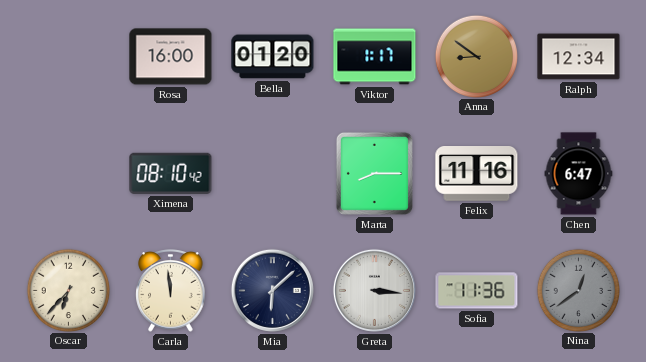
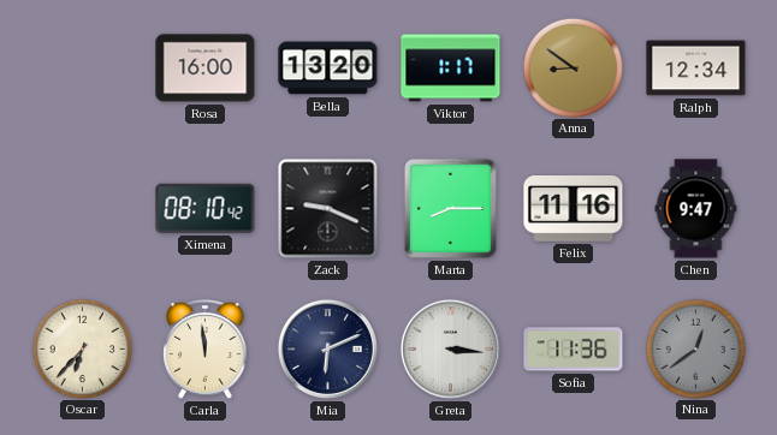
Bella: 01:20 -> 13:20
Zack: none -> 9:19
Chen: 6:47 -> 9:47
Mia: 6:08 -> 6:11
